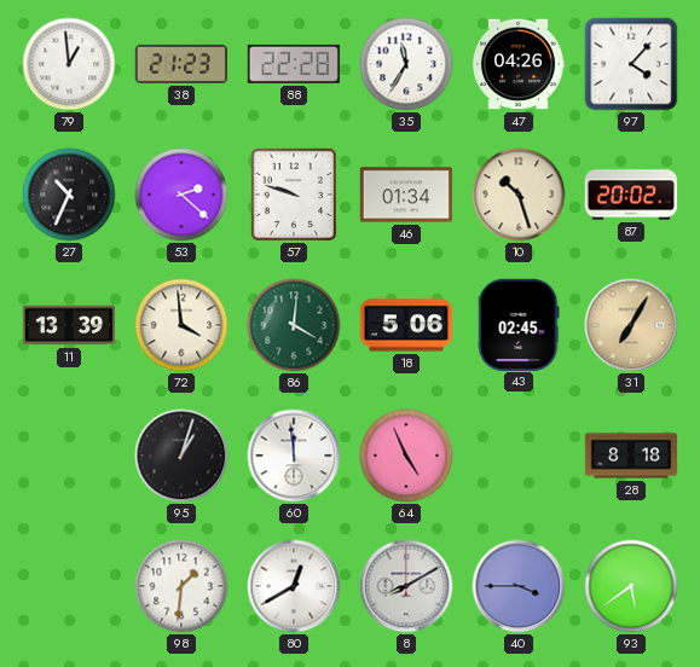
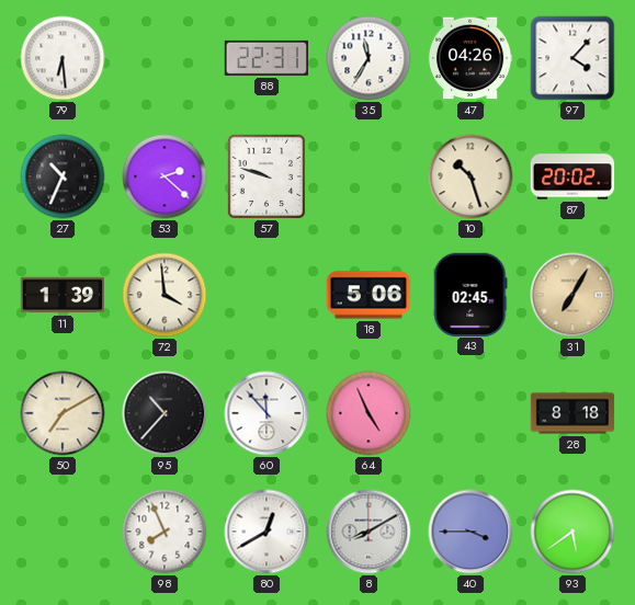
79: 12:59 -> 6:29
38: 21:23 -> none
88: 22:28 -> 22:31
46: 01:34 -> none
11: 13:39 -> 1:39
86: 4:01 -> none
50: none -> 7:10
95: 1:03 -> 10:37
60: 11:59 -> 11:53
98: 1:31 -> 7:56
